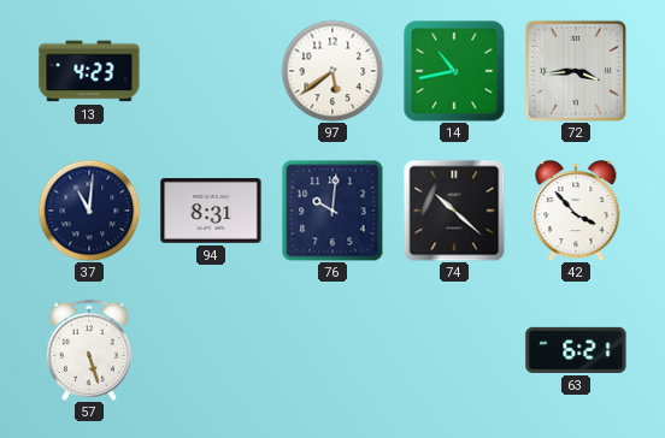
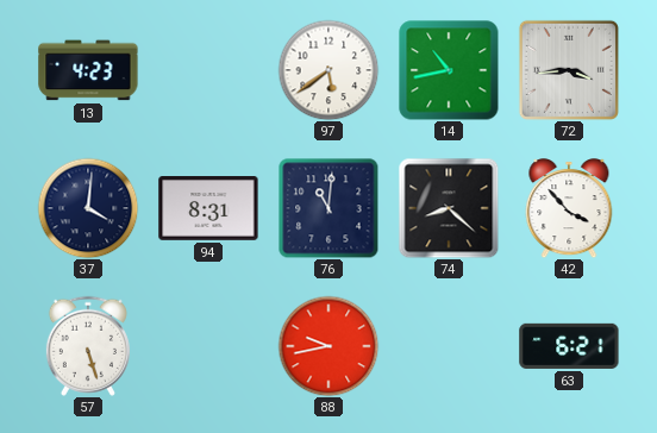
37: 11:01 -> 4:01
76: 10:01 -> 11:01
74: 10:22 -> 8:22
88: none -> 9:43
